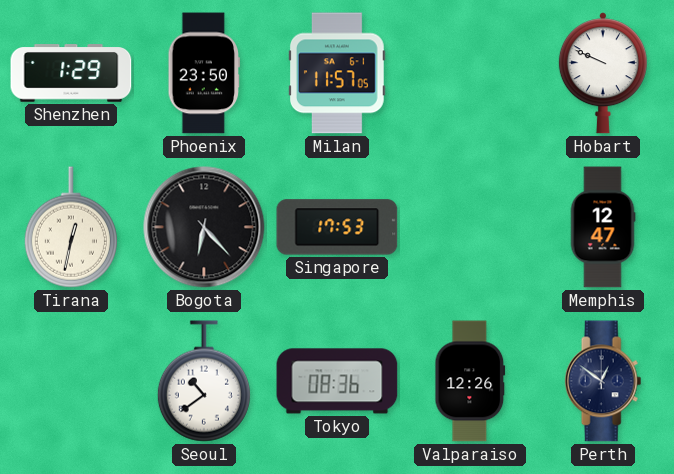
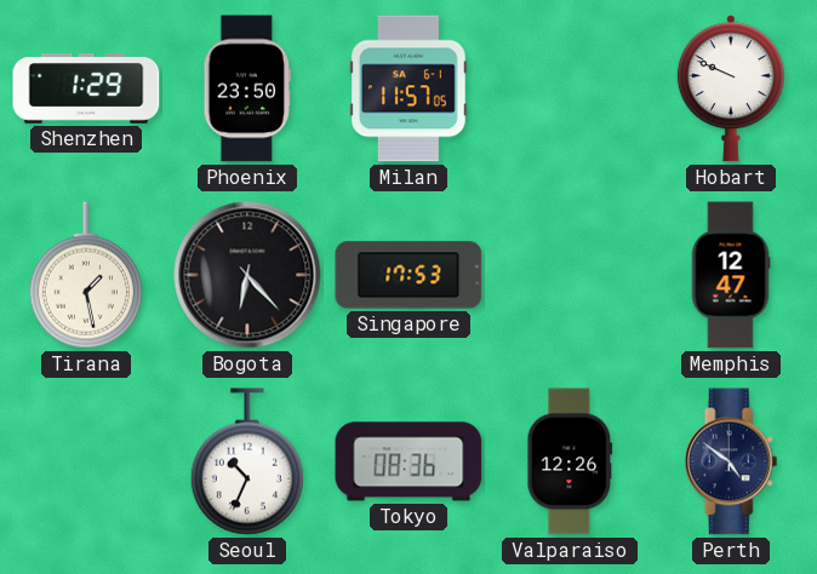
Tirana: 12:32 -> 1:28
Seoul: 10:39 -> 10:34
Perth: 12:51 -> 4:51
